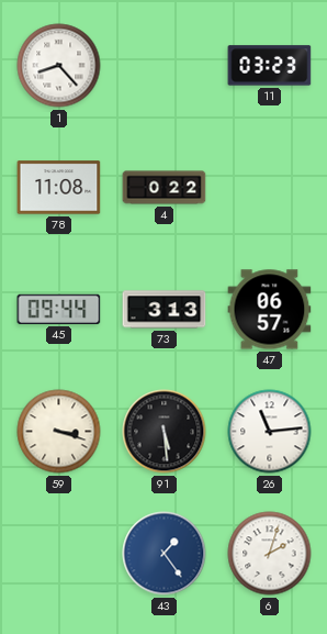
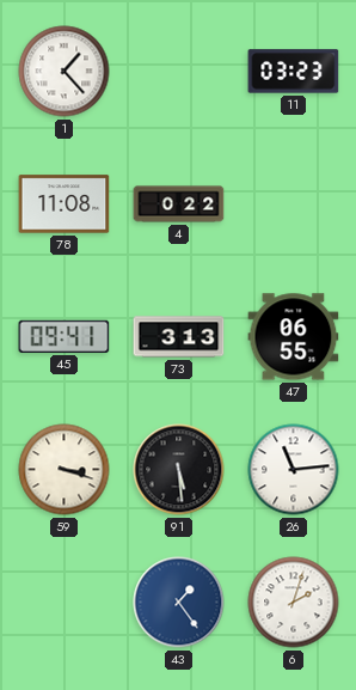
1: 8:23 -> 1:23
45: 09:44 -> 09:41
47: 06:57 -> 06:55
